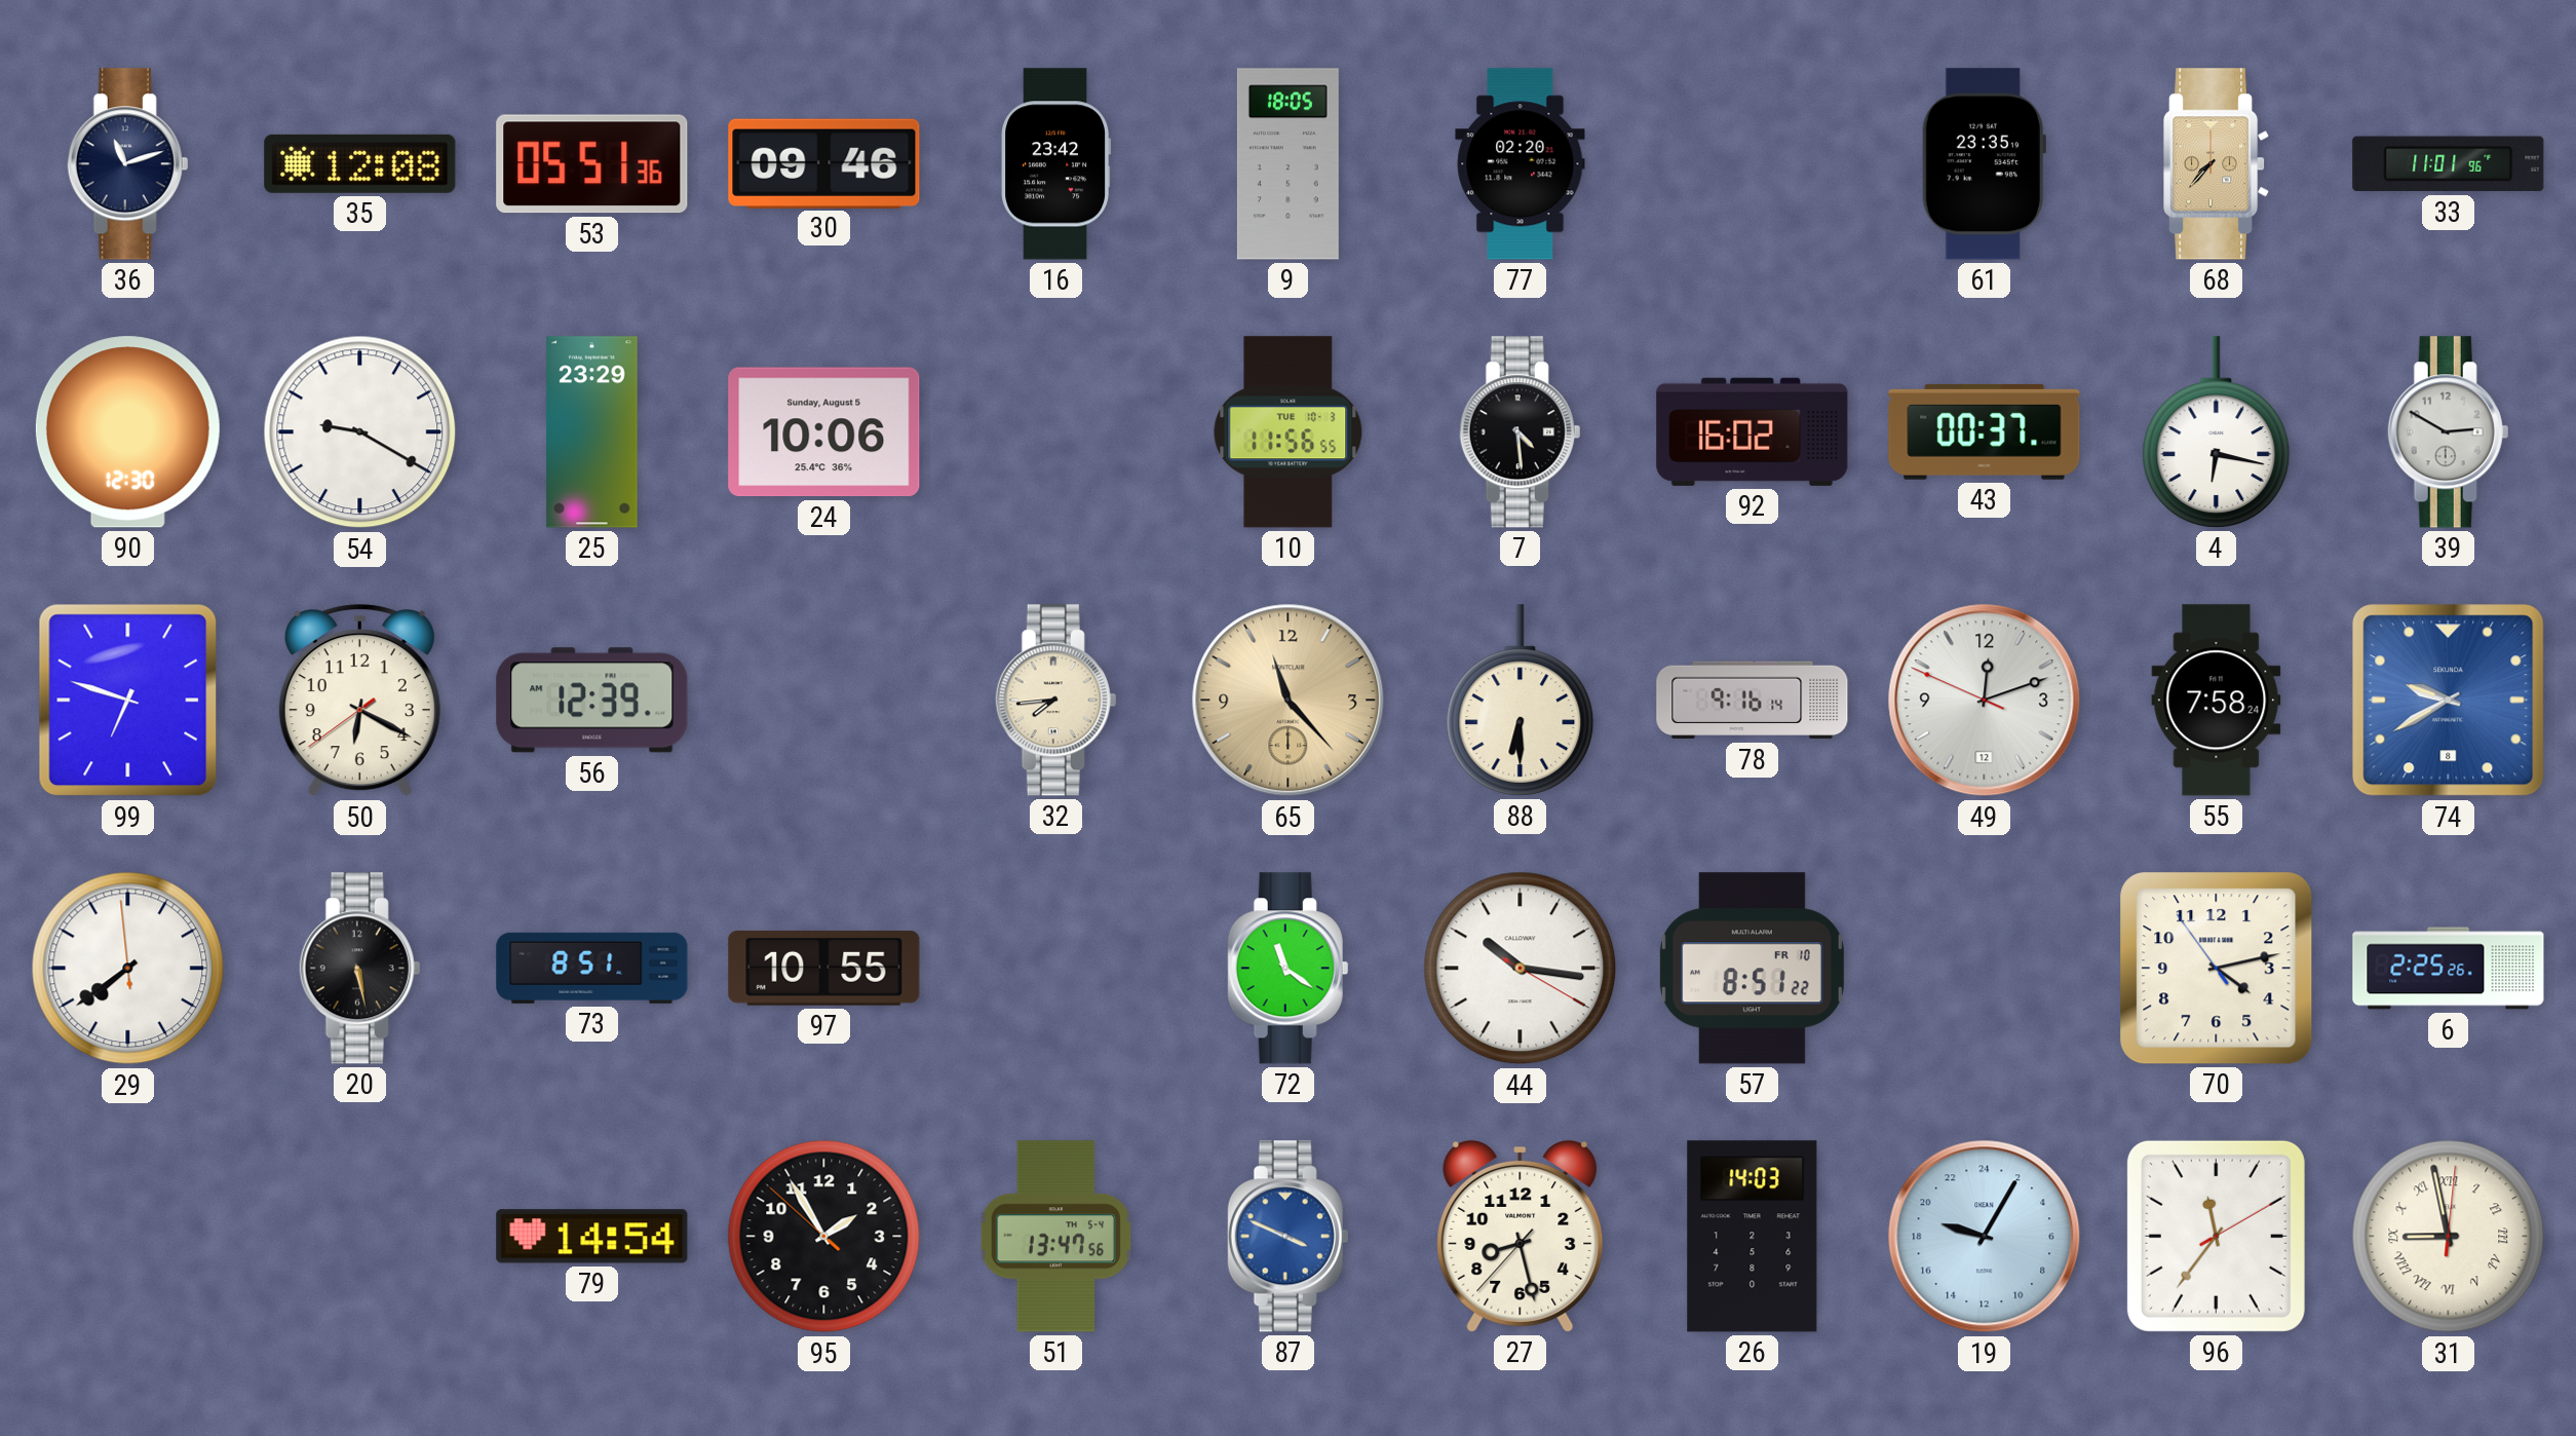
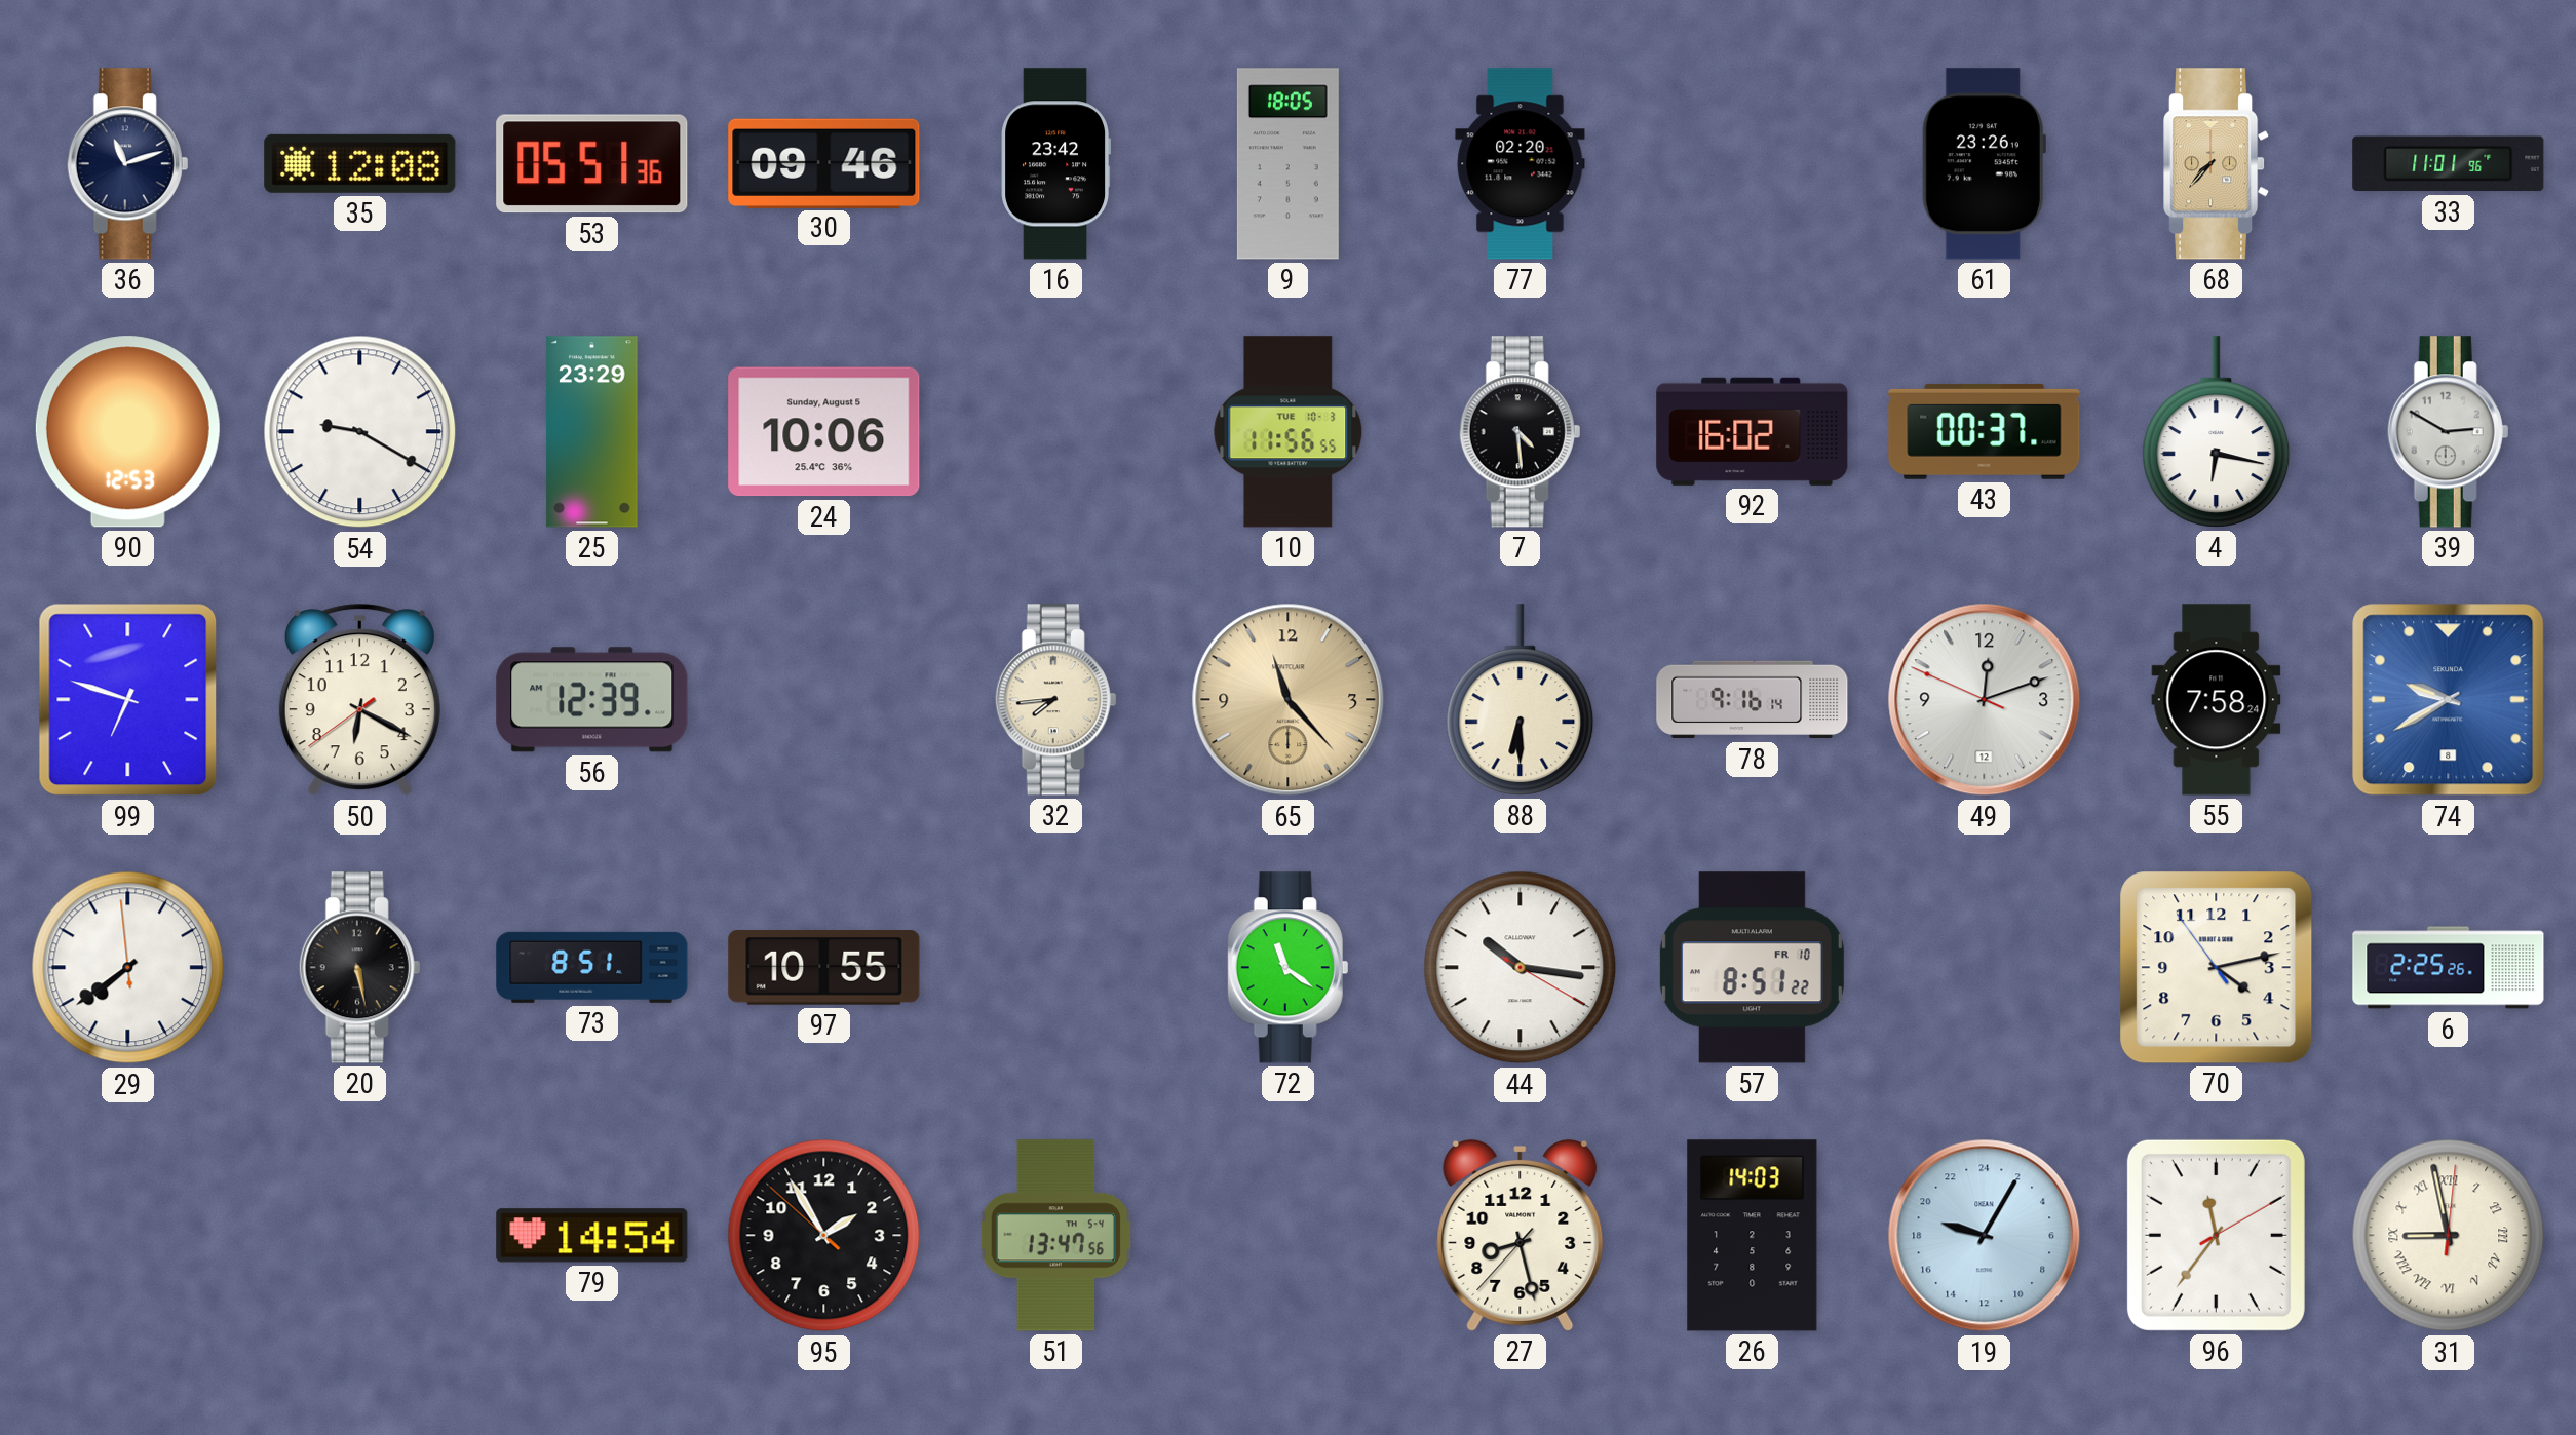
61: 23:35 -> 23:26
90: 12:30 -> 12:53
87: 3:49 -> none
